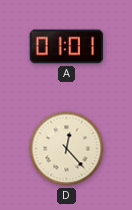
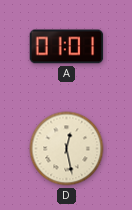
D: 12:23 -> 12:28
